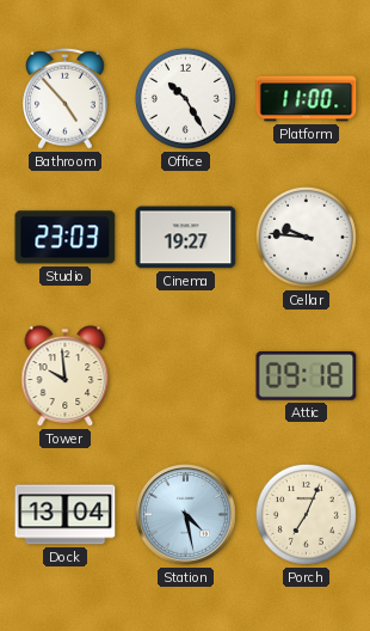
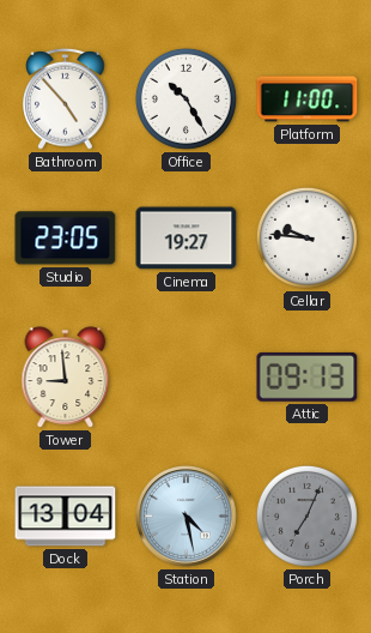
Studio: 23:03 -> 23:05
Tower: 9:59 -> 8:59
Attic: 09:18 -> 09:13
Porch dial: cream -> grey
